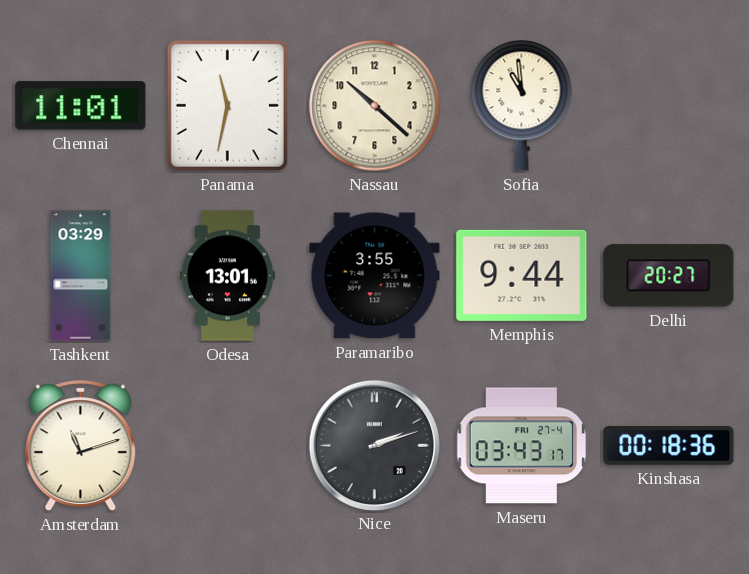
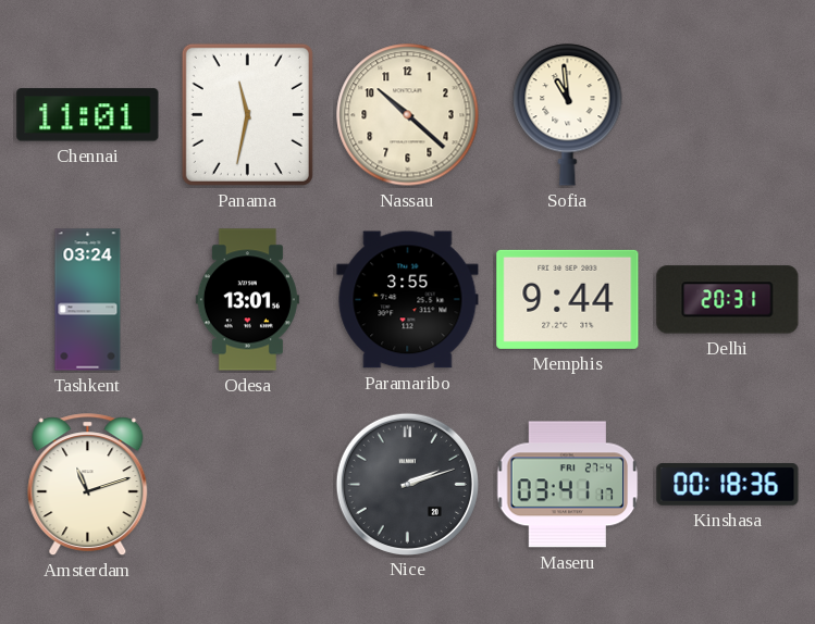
Tashkent: 03:29 -> 03:24
Delhi: 20:27 -> 20:31
Maseru: 03:43 -> 03:41
